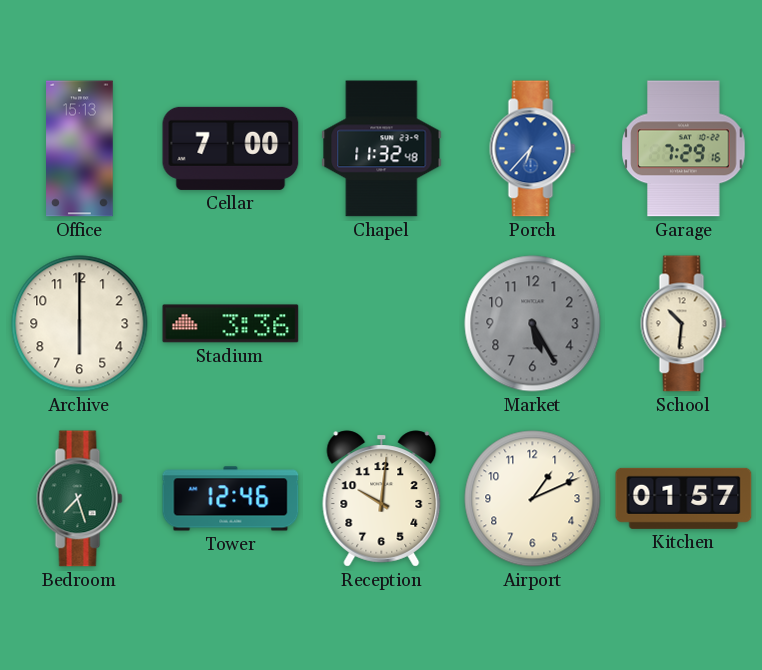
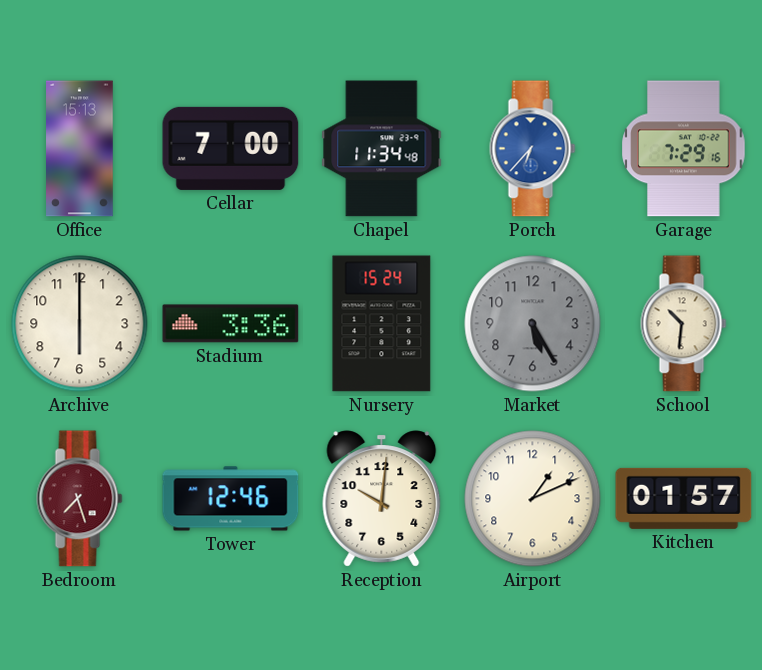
Chapel: 11:32 -> 11:34
Nursery: none -> 15:24
Bedroom dial: green -> burgundy
